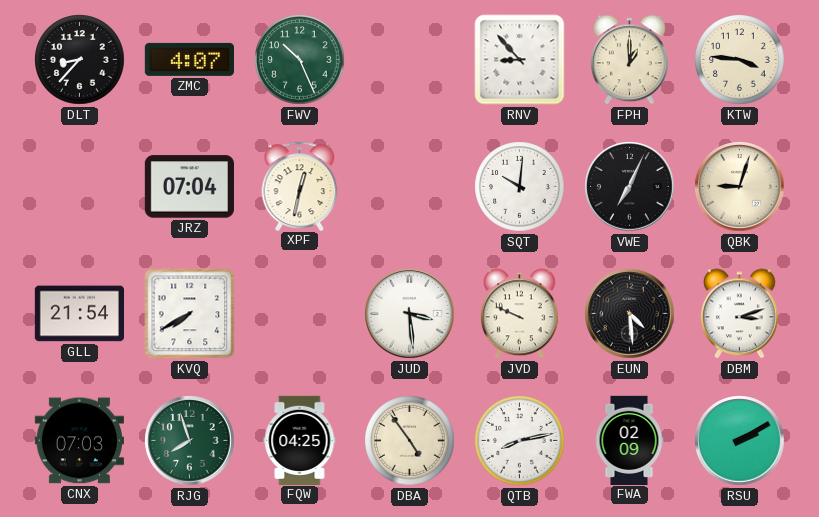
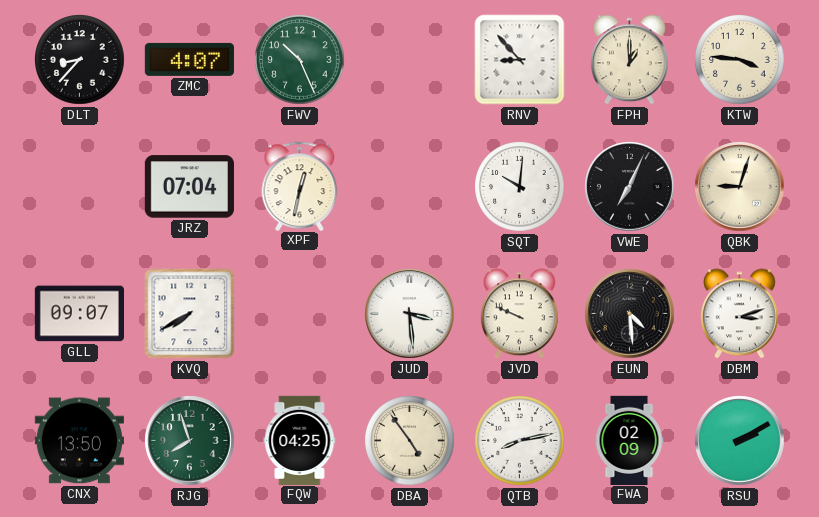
GLL: 21:54 -> 09:07
CNX: 07:03 -> 13:50
